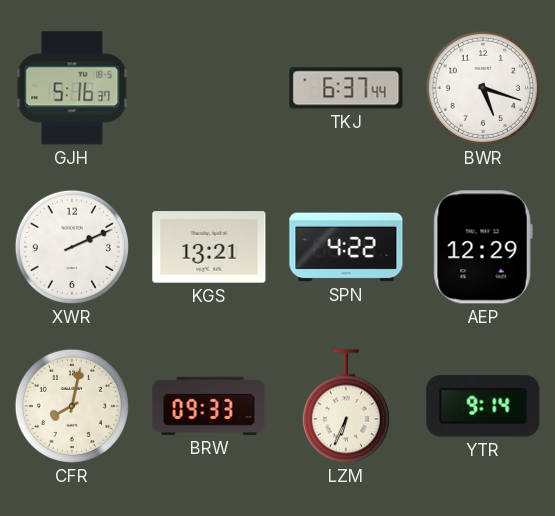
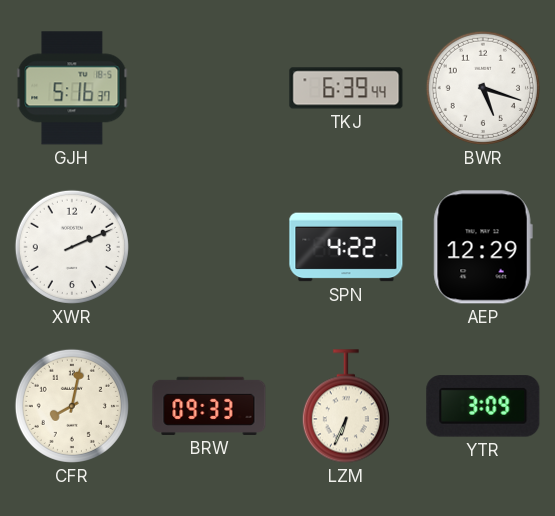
TKJ: 6:37 -> 6:39
KGS: 13:21 -> none
YTR: 9:14 -> 3:09
